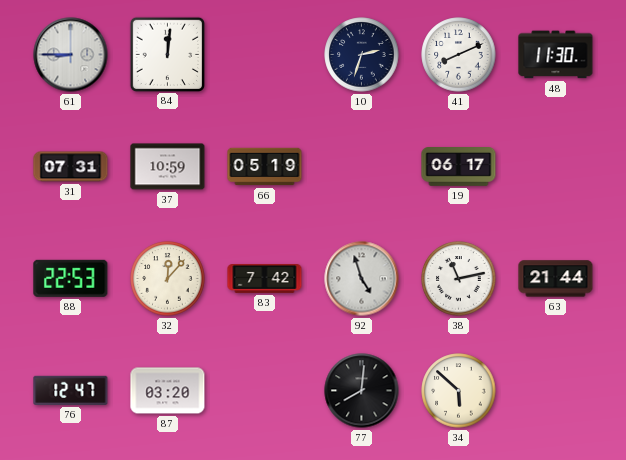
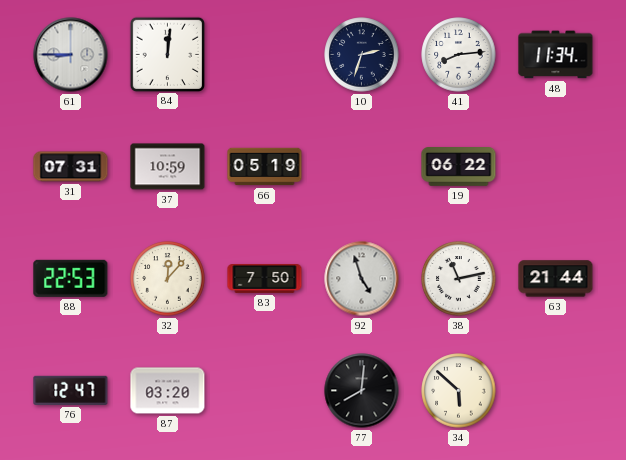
41: 8:11 -> 8:14
48: 11:30 -> 11:34
19: 06:17 -> 06:22
83: 7:42 -> 7:50
